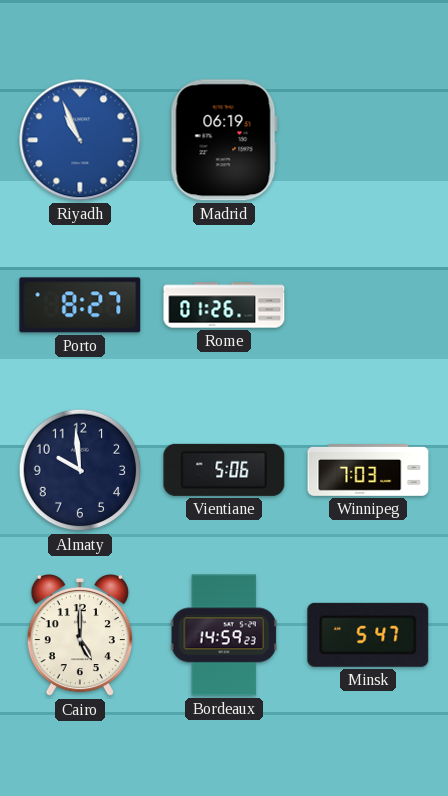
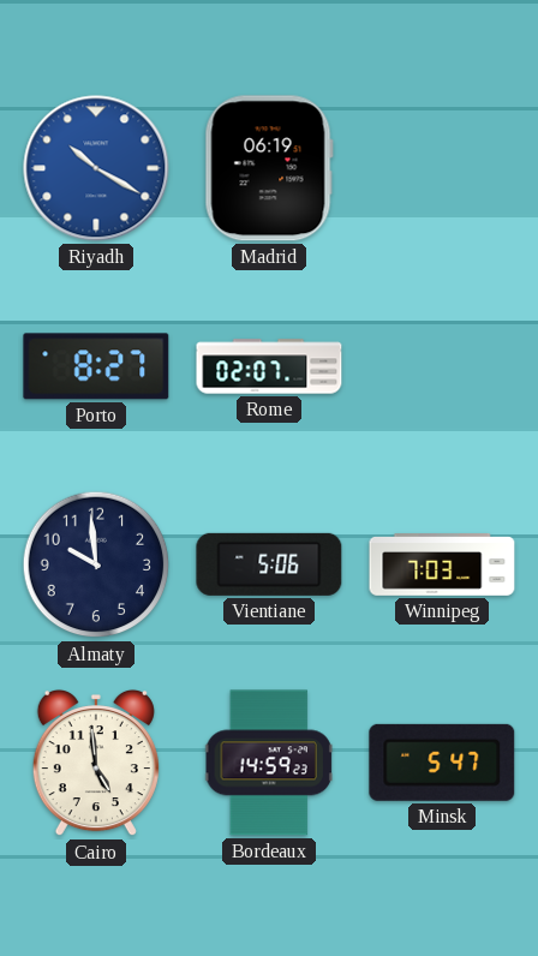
Riyadh: 10:56 -> 10:20
Rome: 01:26 -> 02:07
Cairo: 5:00 -> 4:59
